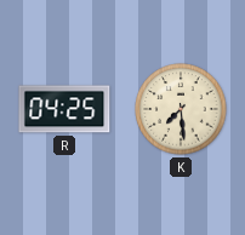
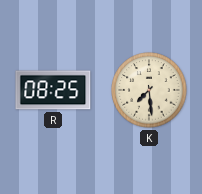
R: 04:25 -> 08:25
